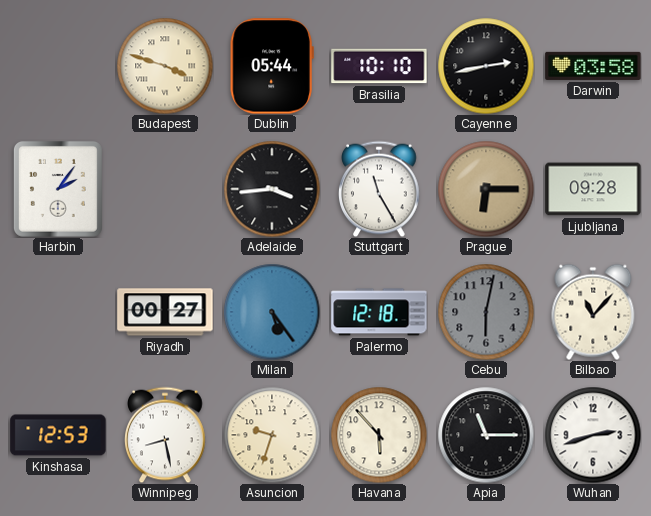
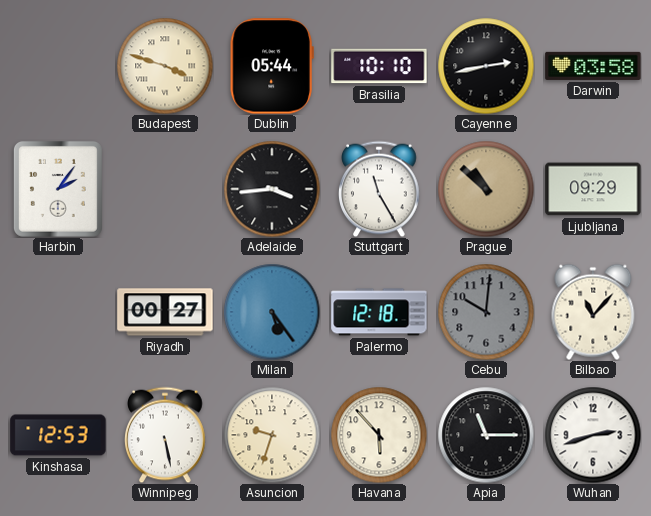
Prague: 6:15 -> 10:52
Ljubljana: 09:28 -> 09:29
Cebu: 6:02 -> 10:01
Winnipeg: 8:28 -> 5:28
